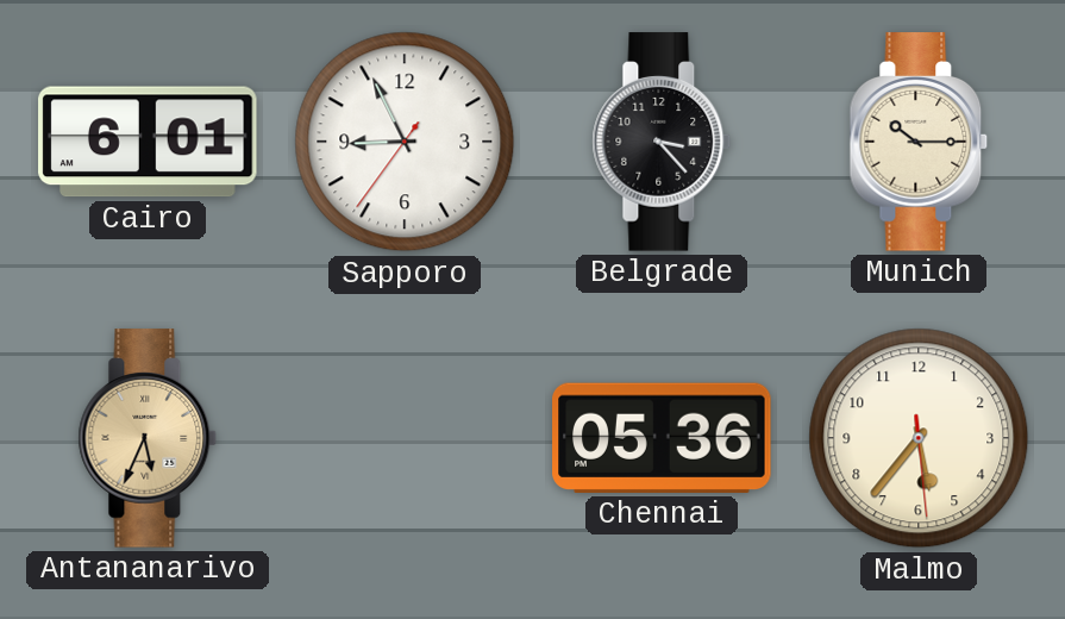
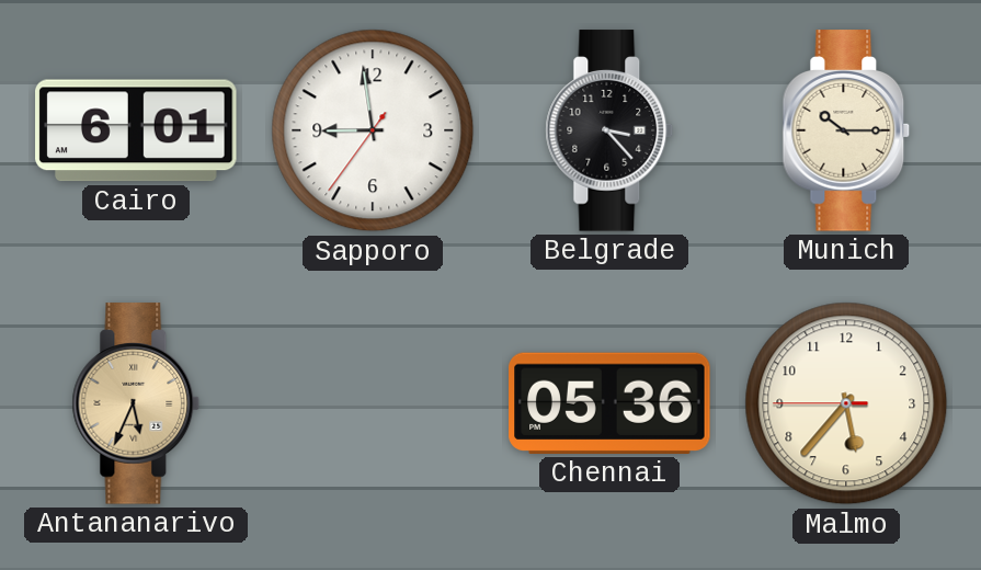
Sapporo: 8:55 -> 8:58
Malmo: 5:36:29 -> 5:36:45
